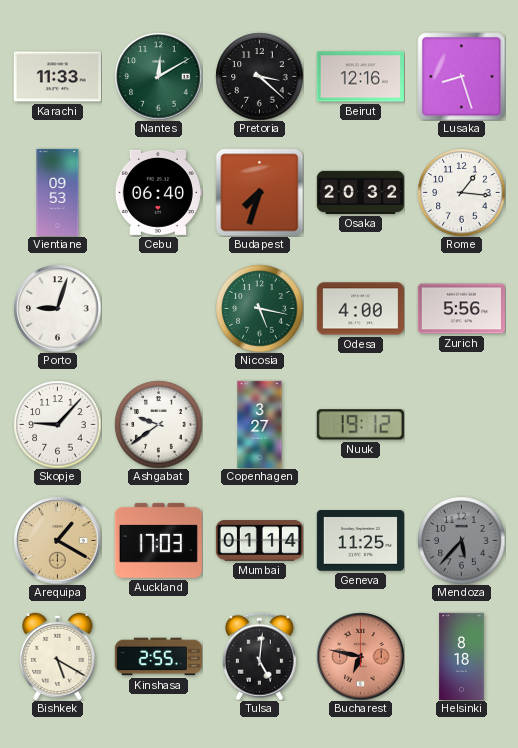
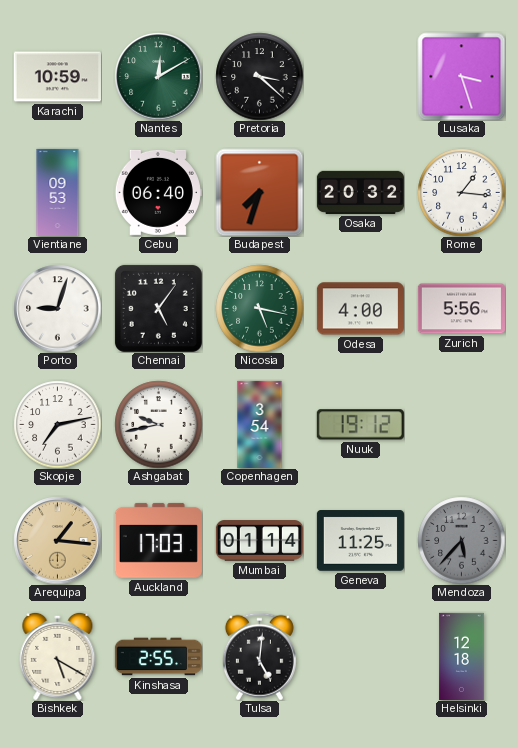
Karachi: 11:33 -> 10:59
Beirut: 12:16 -> none
Lusaka: 8:27 -> 3:27
Chennai: none -> 5:06
Skopje: 9:07 -> 7:13
Ashgabat: 9:39 -> 9:43
Copenhagen: 3:27 -> 3:54
Arequipa: 1:20 -> 1:16
Bucharest: 6:47 -> none
Helsinki: 8:18 -> 12:18
